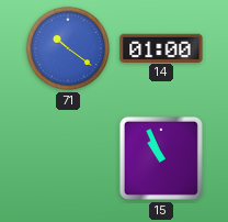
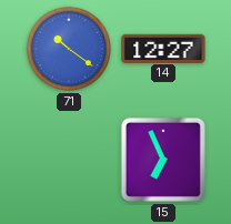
14: 01:00 -> 12:27
15: 10:56 -> 6:56
